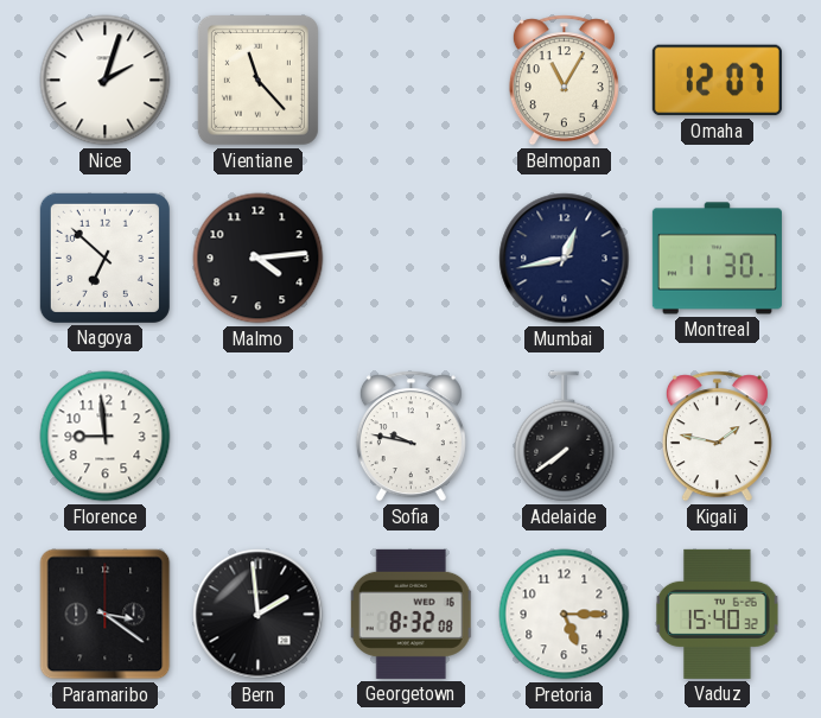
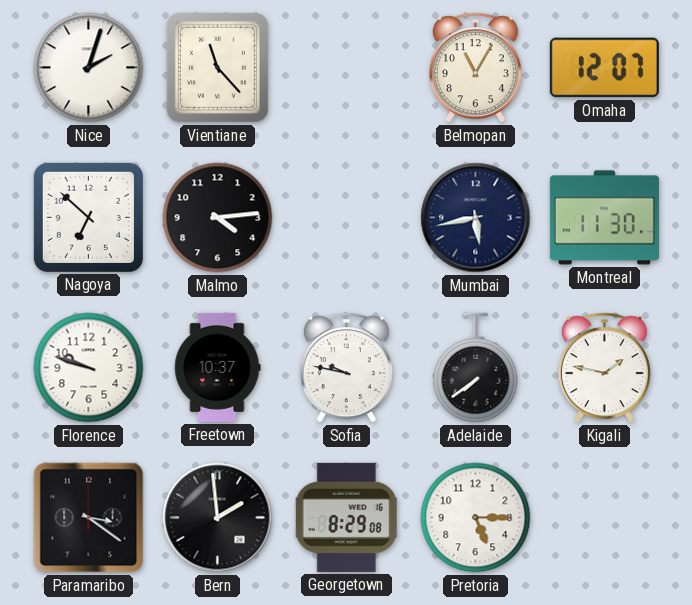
Mumbai: 12:43 -> 5:43
Florence: 8:59 -> 9:48
Freetown: none -> 10:37
Georgetown: 8:32 -> 8:29
Vaduz: 15:40 -> none
